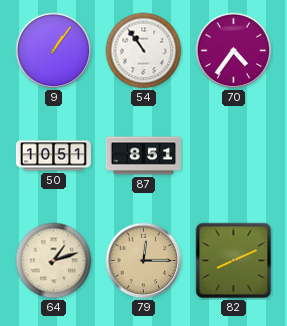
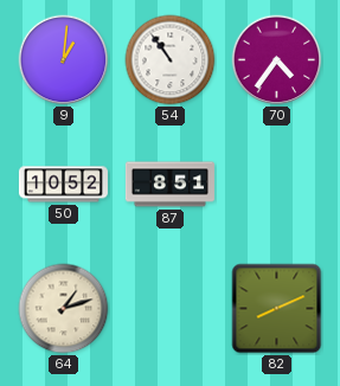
9: 1:06 -> 1:01
50: 10:51 -> 10:52
79: 12:15 -> none
